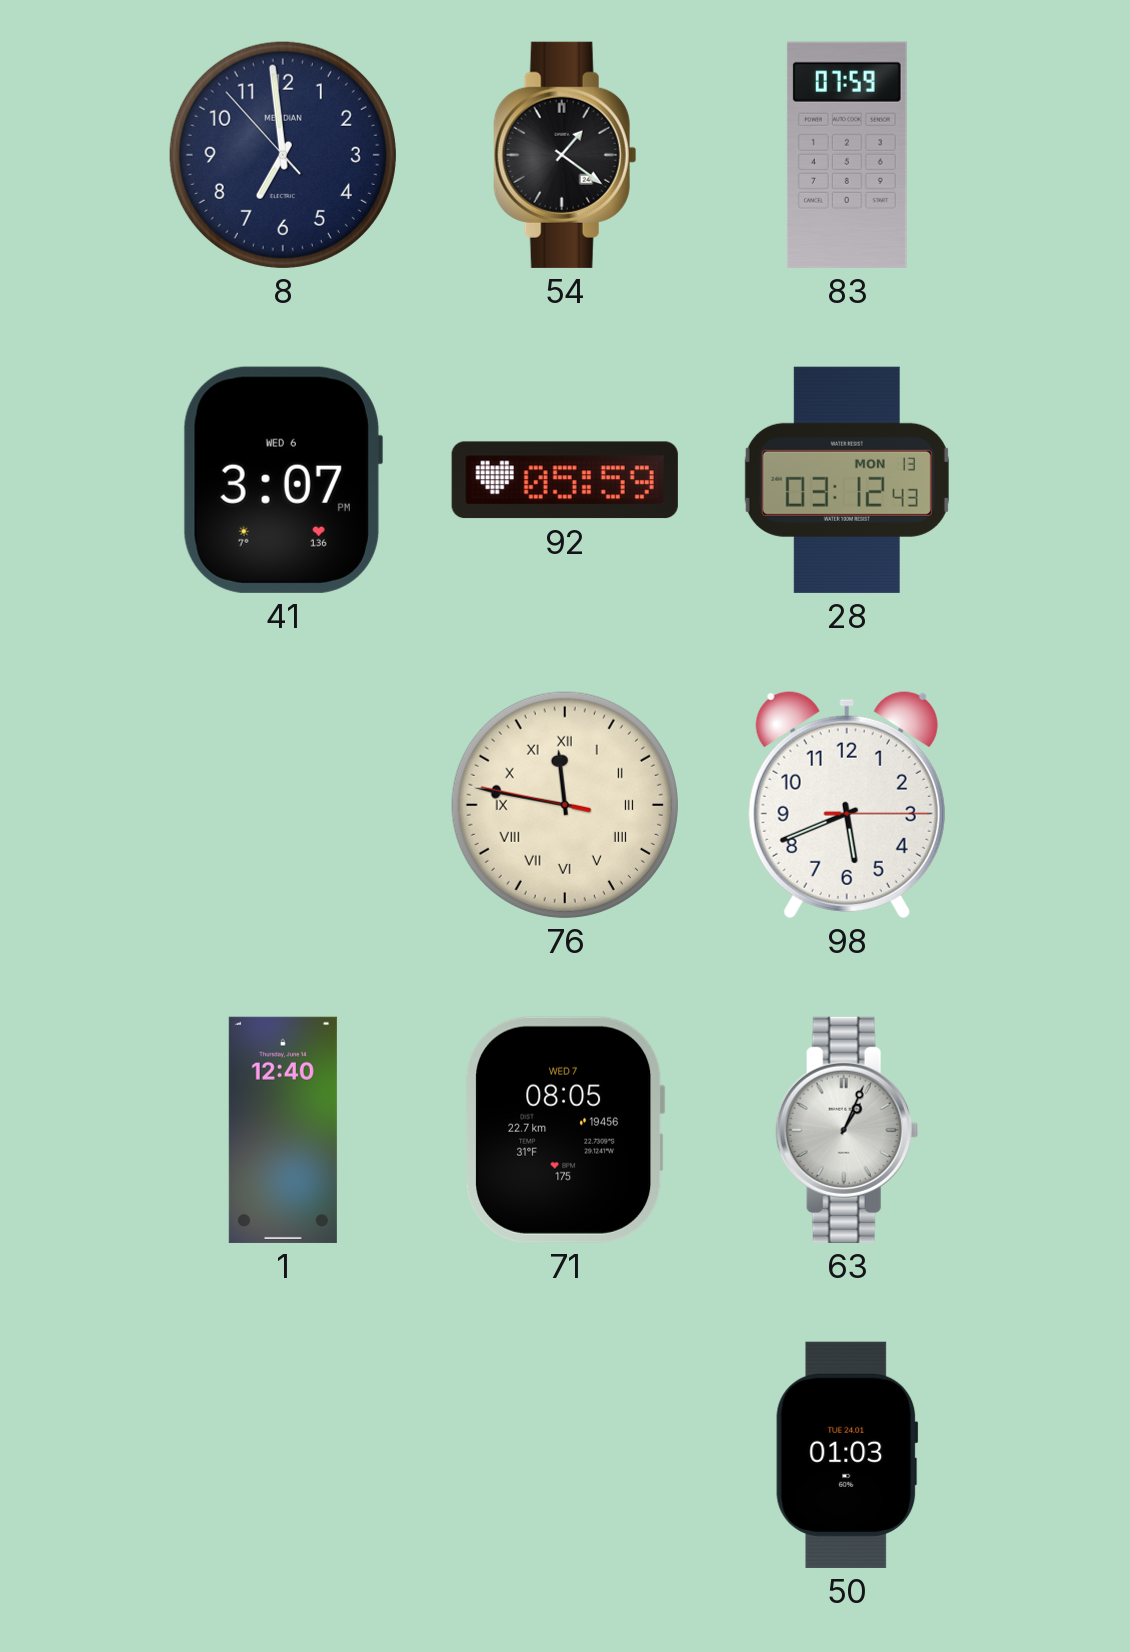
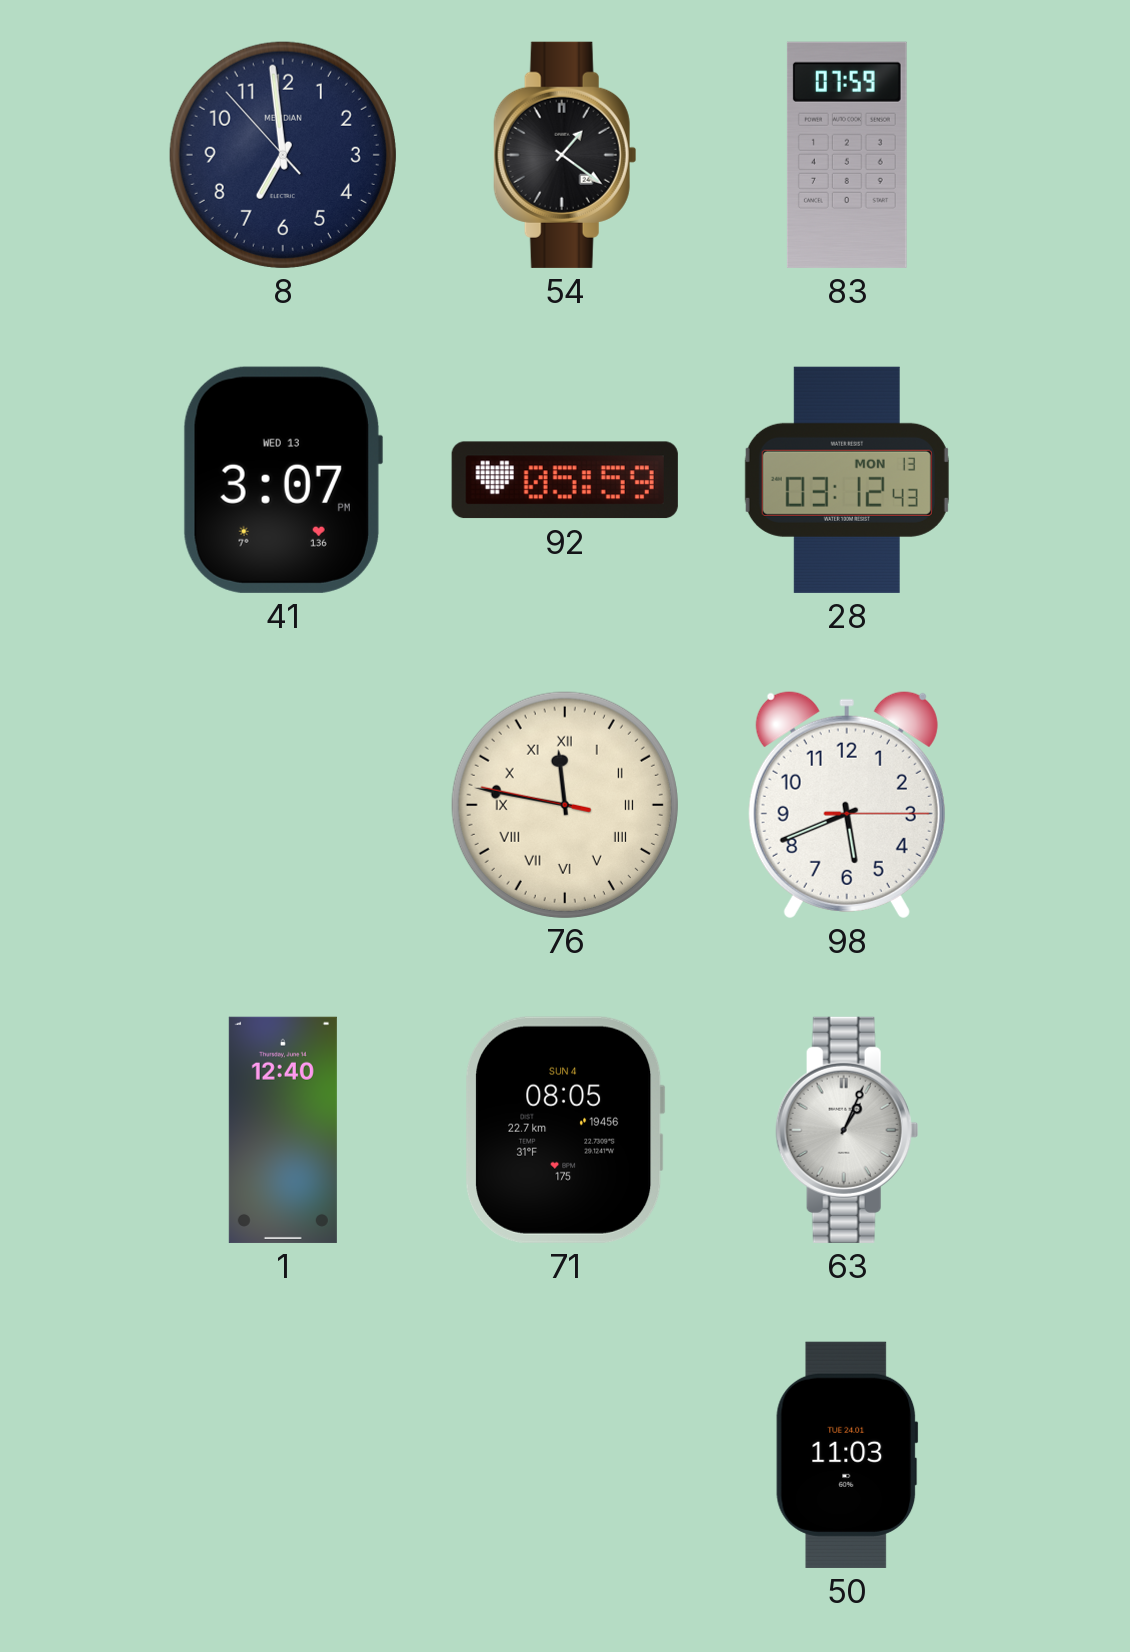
41 date: WED 6 -> WED 13
71 date: WED 7 -> SUN 4
50: 01:03 -> 11:03
